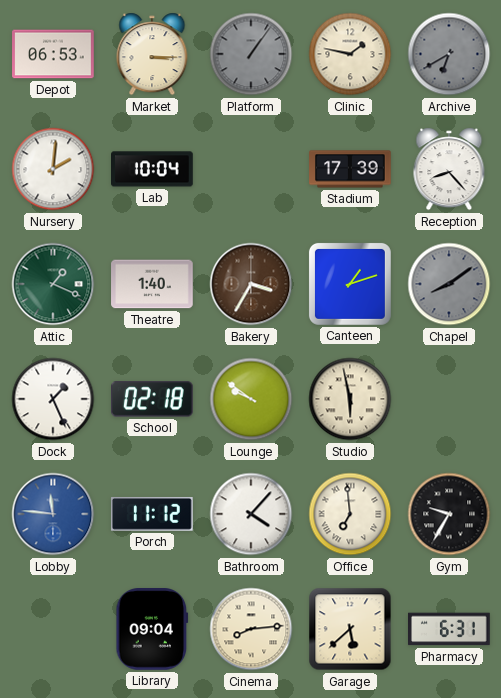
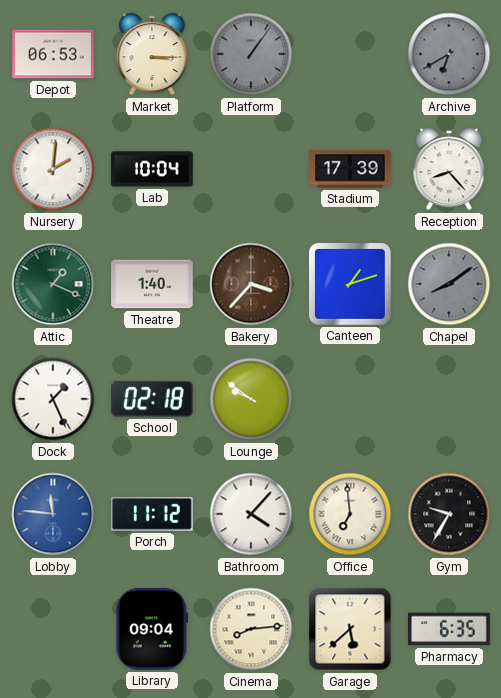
Clinic: 1:47 -> none
Bakery: 3:35 -> 3:37
Studio: 5:58 -> none
Pharmacy: 6:31 -> 6:35
